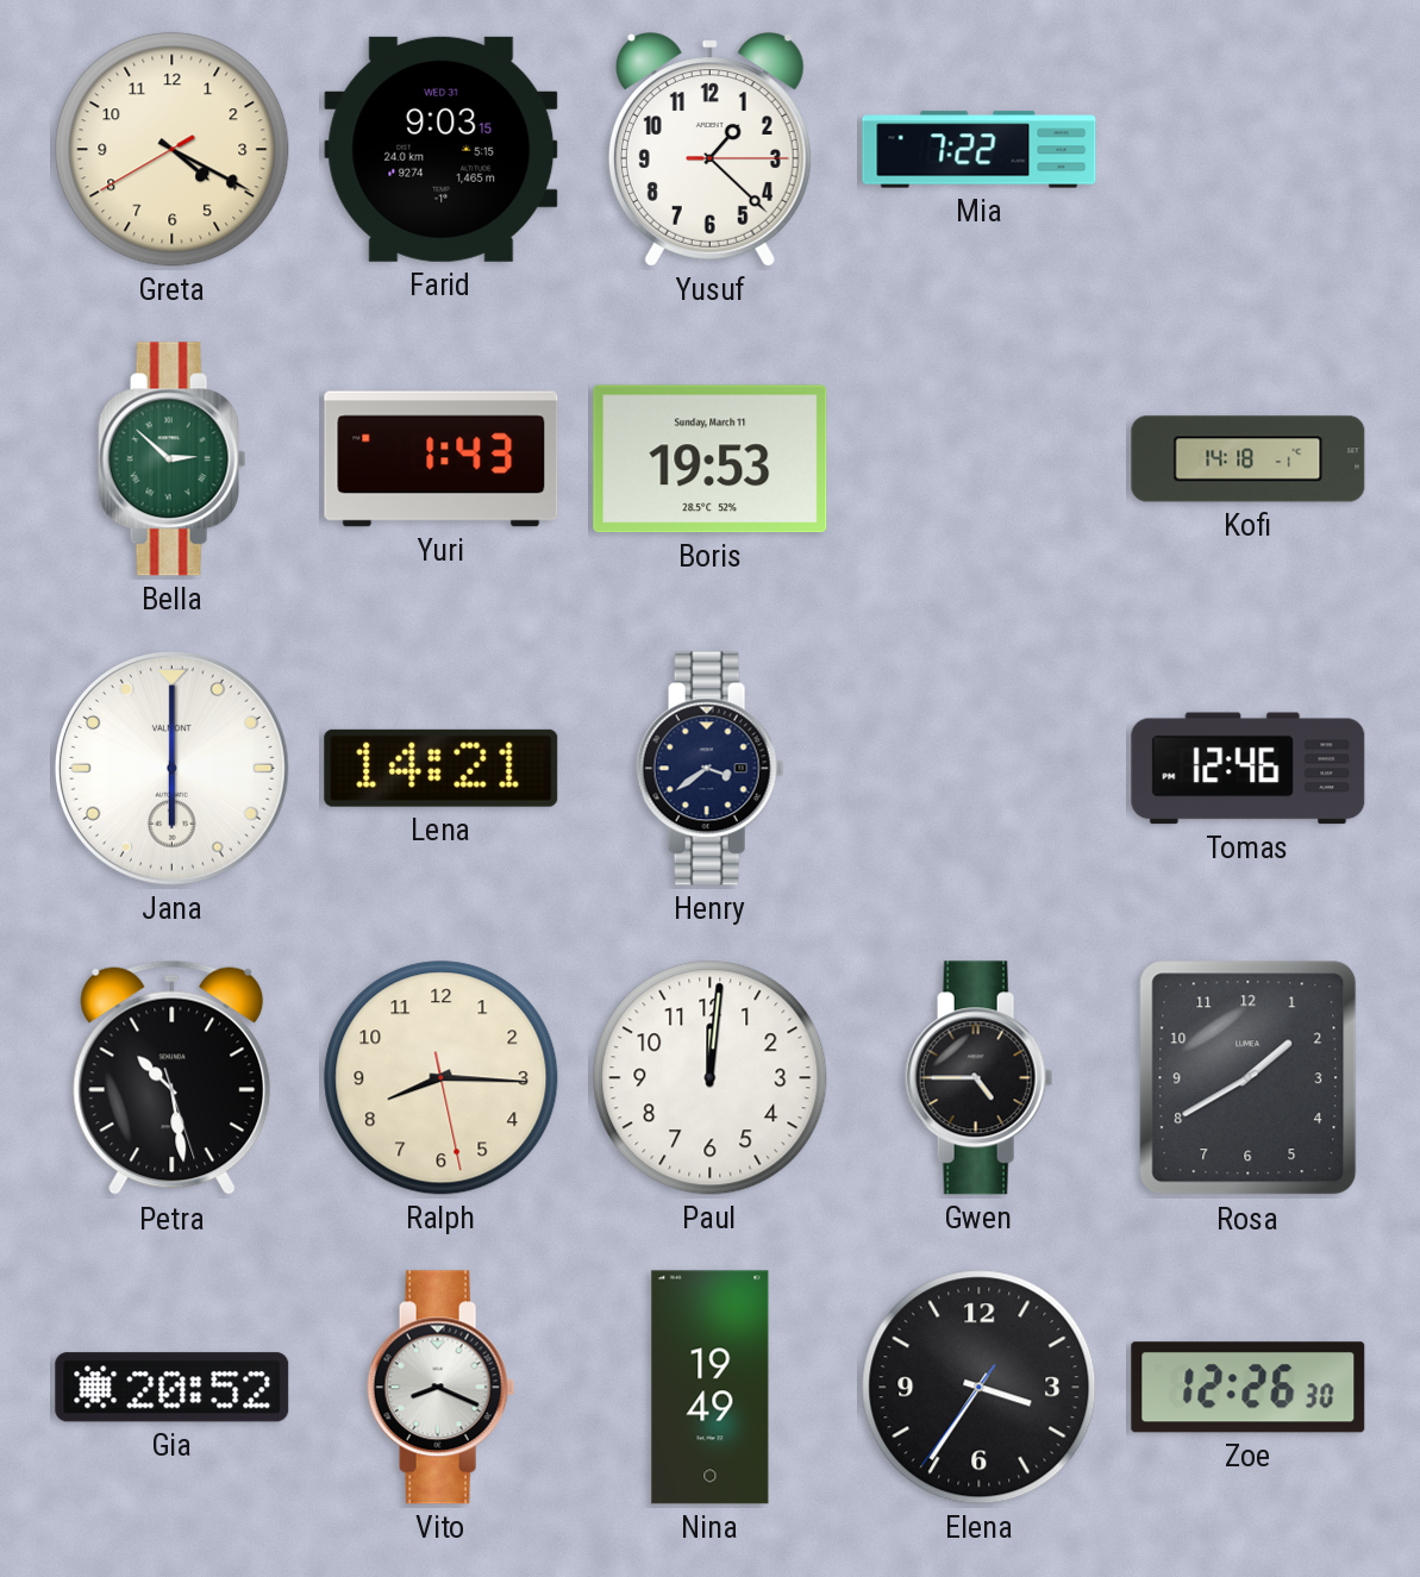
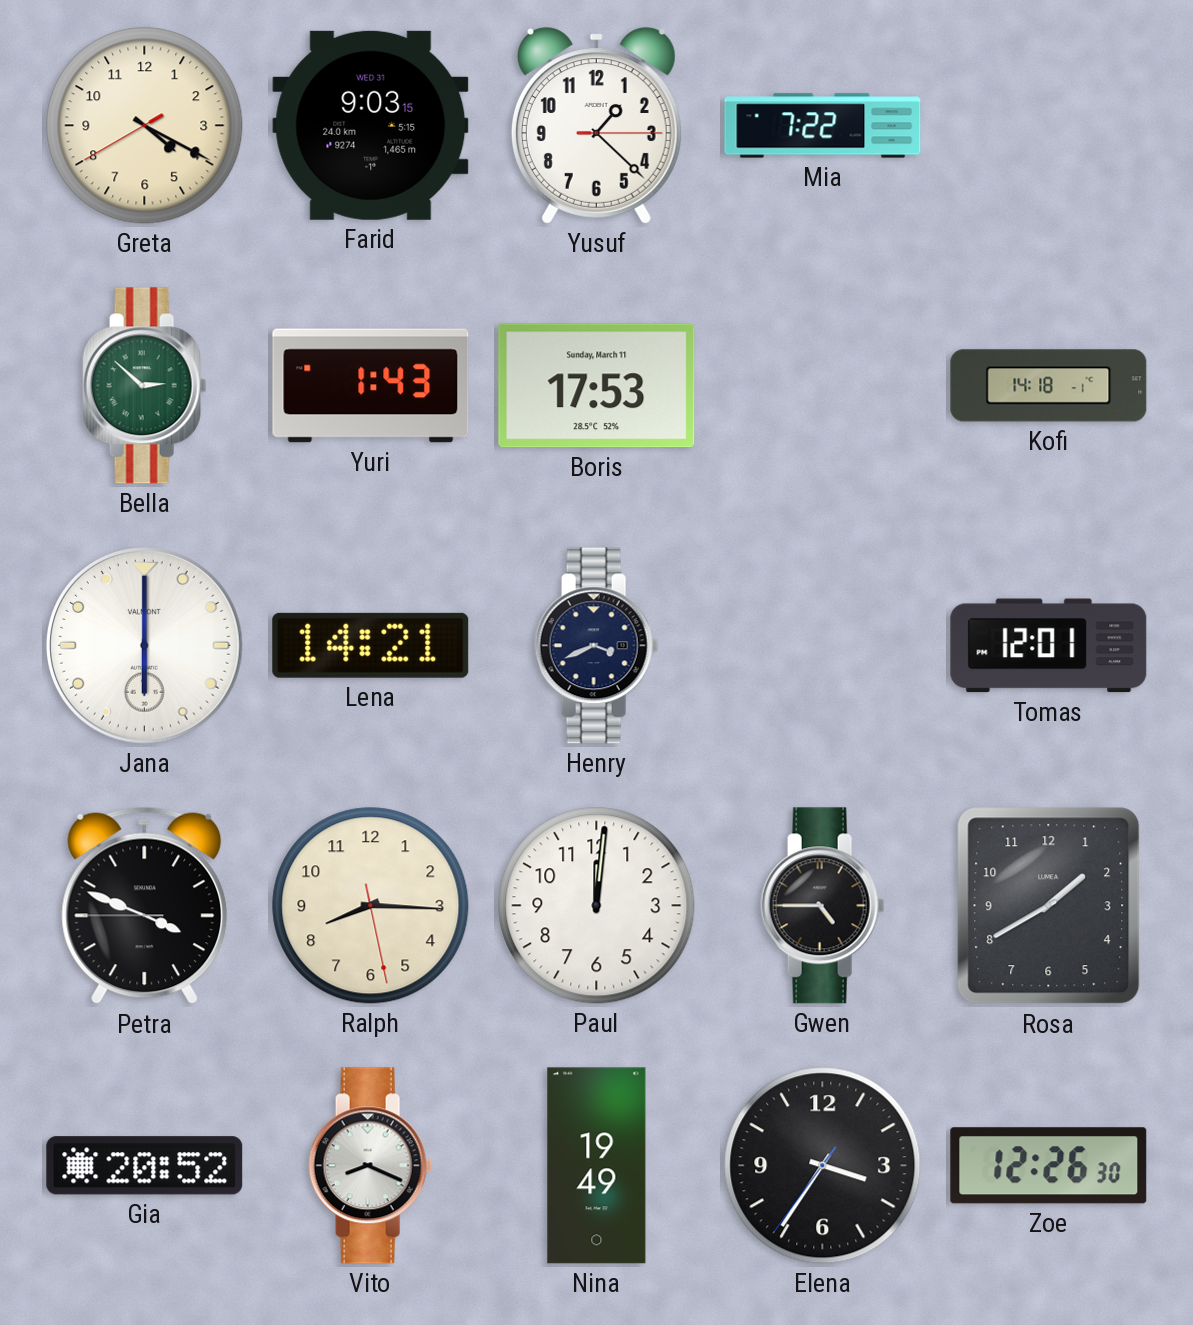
Boris: 19:53 -> 17:53
Henry: 3:39 -> 3:41
Tomas: 12:46 -> 12:01
Petra: 10:28 -> 3:48
